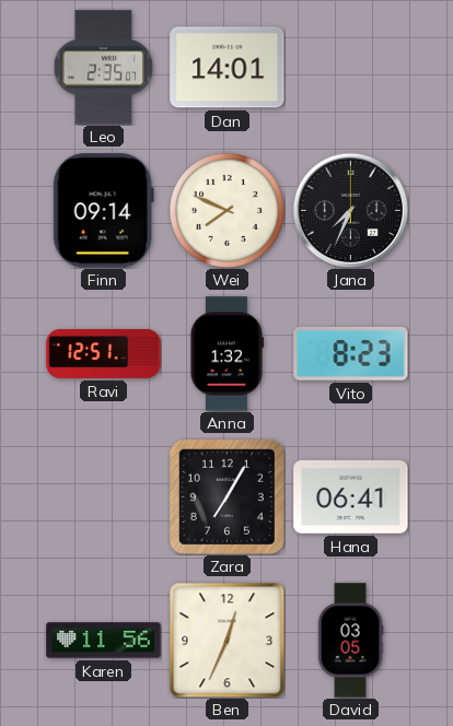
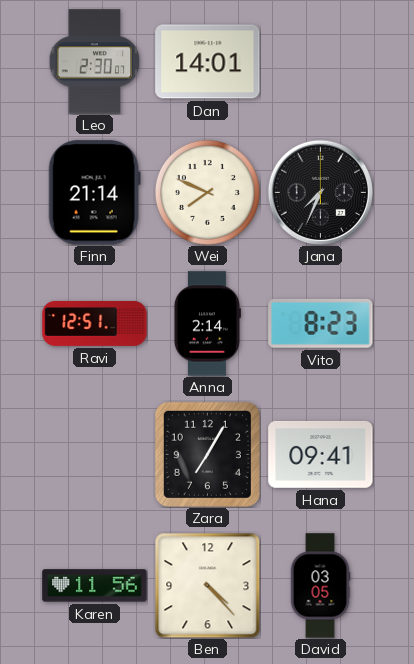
Leo: 2:35 -> 2:30
Finn: 09:14 -> 21:14
Anna: 1:32 -> 2:14
Hana: 06:41 -> 09:41
Ben: 12:34 -> 4:23
